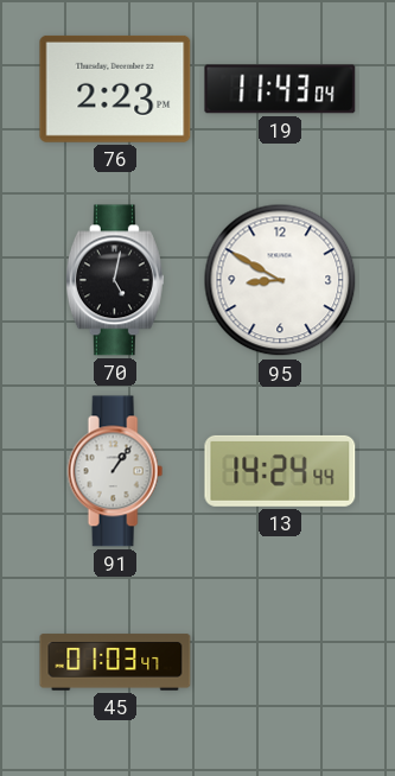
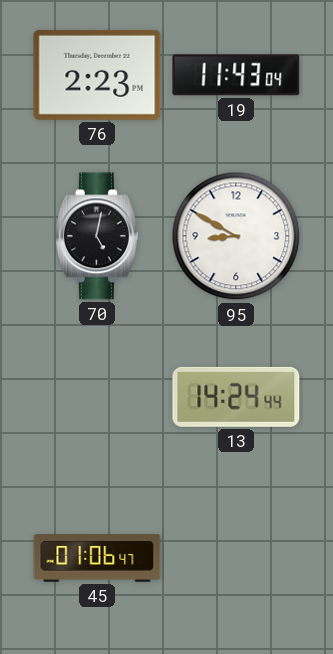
91: 1:06 -> none
45: 01:03 -> 01:06
